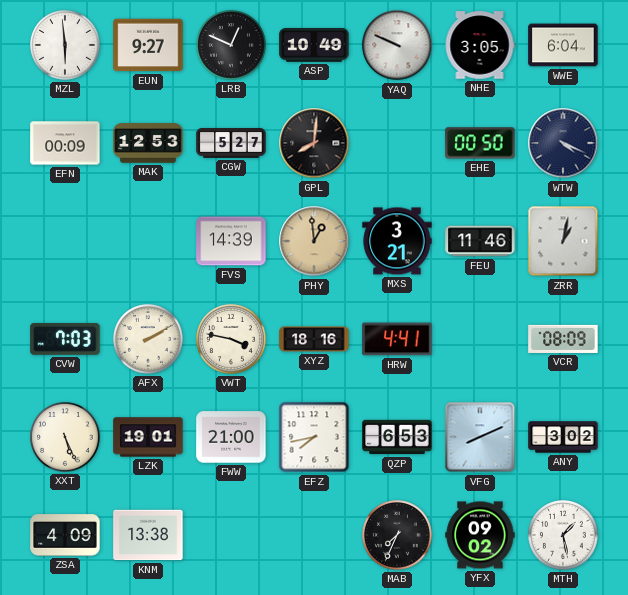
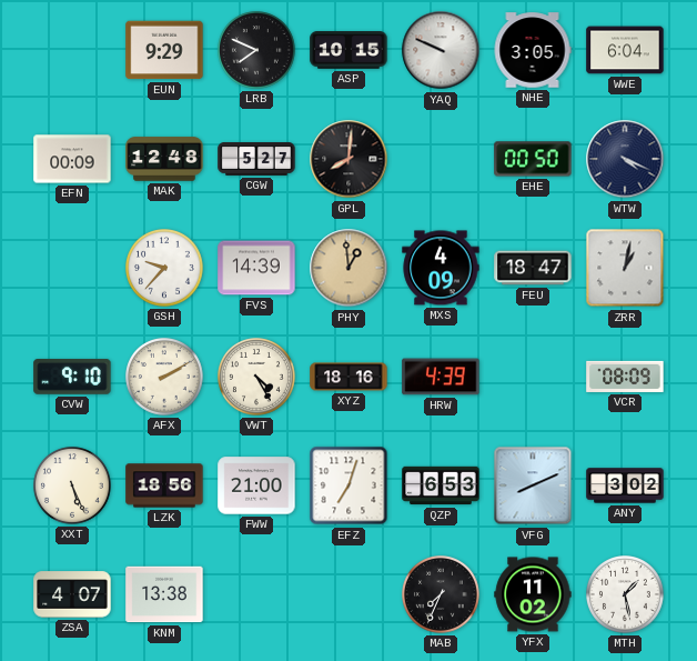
MZL: 5:59 -> none
EUN: 9:27 -> 9:29
LRB: 12:49 -> 7:49
ASP: 10:49 -> 10:15
MAK: 12:53 -> 12:48
GSH: none -> 9:37
MXS: 3:21 -> 4:09
FEU: 11:46 -> 18:47
CVW: 7:03 -> 9:10
VWT: 3:47 -> 4:25
HRW: 4:41 -> 4:39
LZK: 19:01 -> 18:56
EFZ: 7:43 -> 7:03
ZSA: 4:09 -> 4:07
YFX: 09:02 -> 11:02
